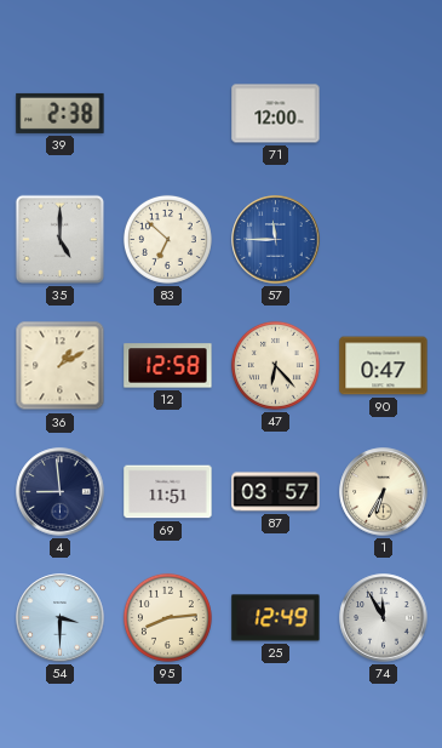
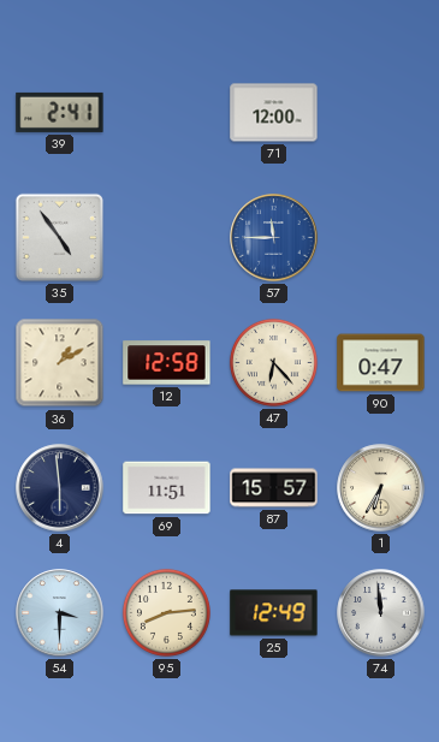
39: 2:38 -> 2:41
35: 5:00 -> 4:54
83: 6:52 -> none
4: 8:59 -> 5:59
87: 03:57 -> 15:57
74: 11:55 -> 11:59
